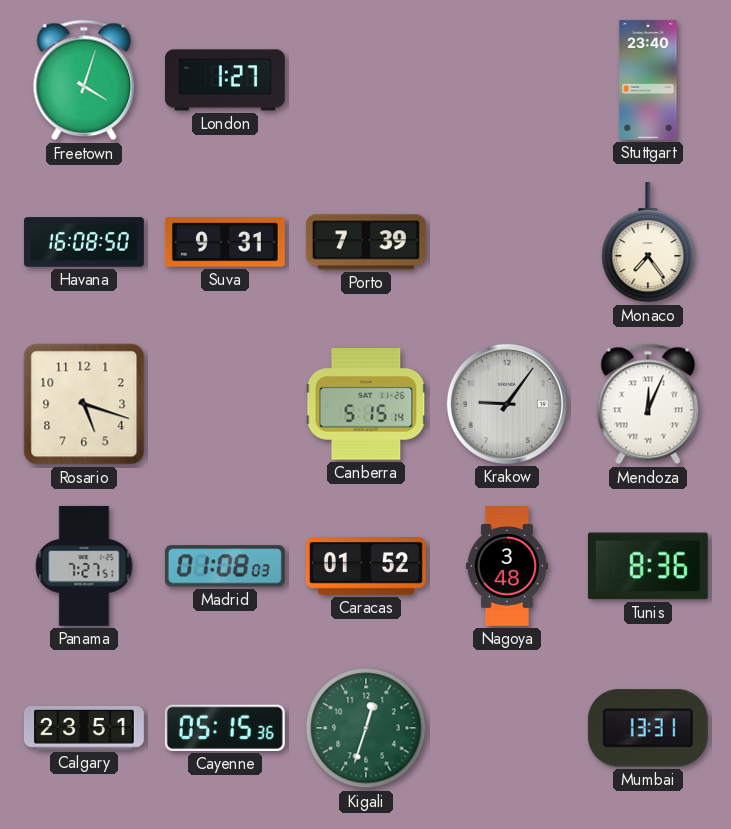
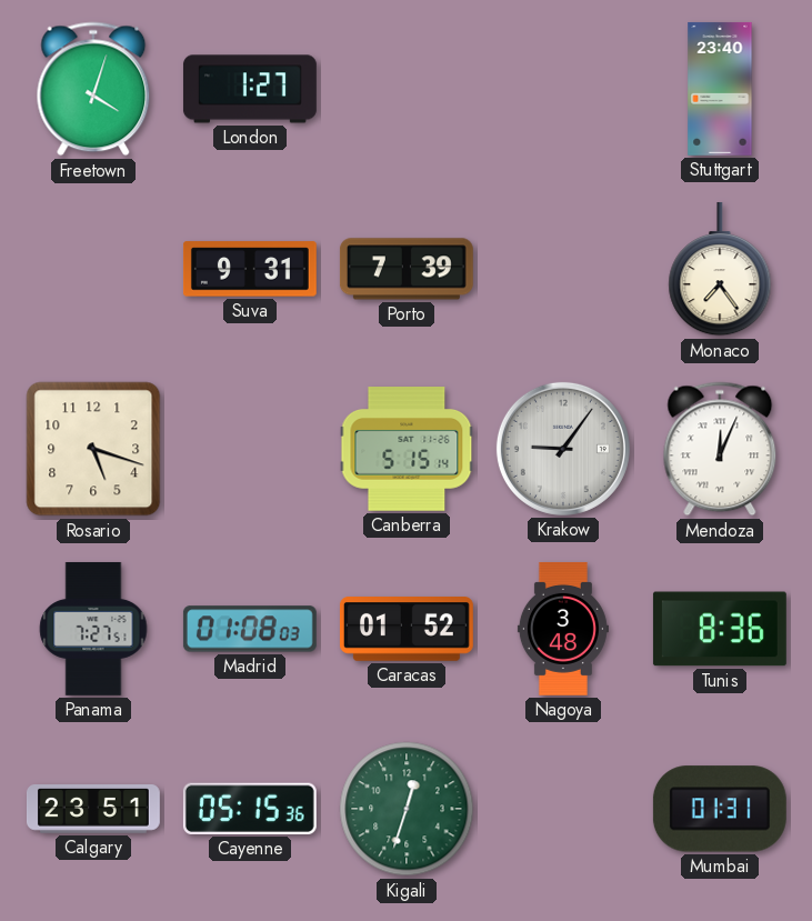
Havana: 16:08 -> none
Mumbai: 13:31 -> 01:31
